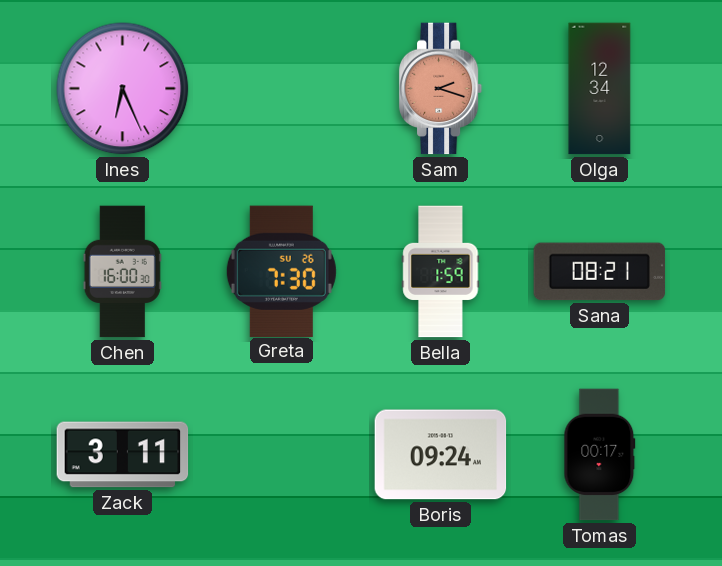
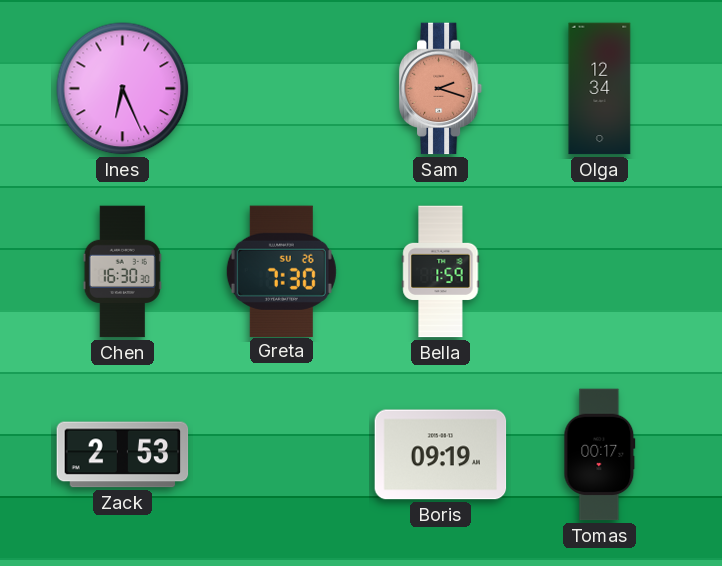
Chen: 16:00 -> 16:30
Sana: 08:21 -> none
Zack: 3:11 -> 2:53
Boris: 09:24 -> 09:19
